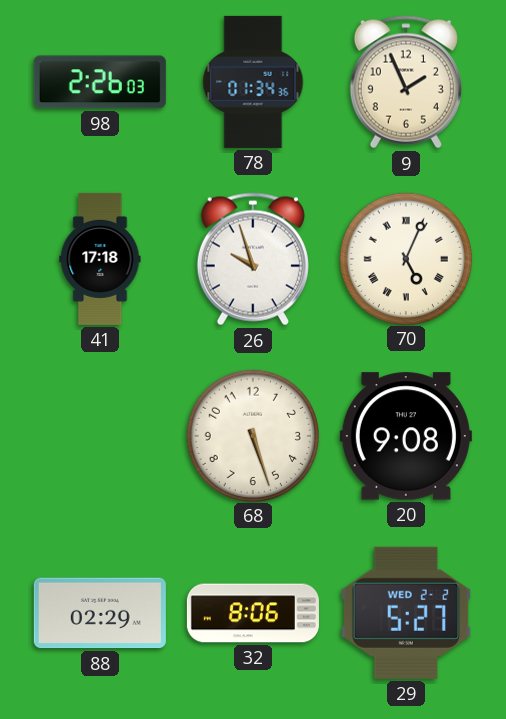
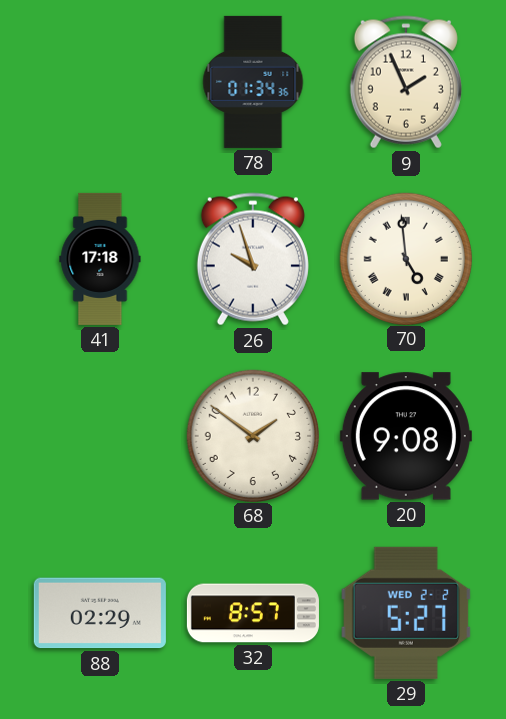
98: 2:26 -> none
70: 5:04 -> 4:59
68: 5:27 -> 1:51
32: 8:06 -> 8:57
